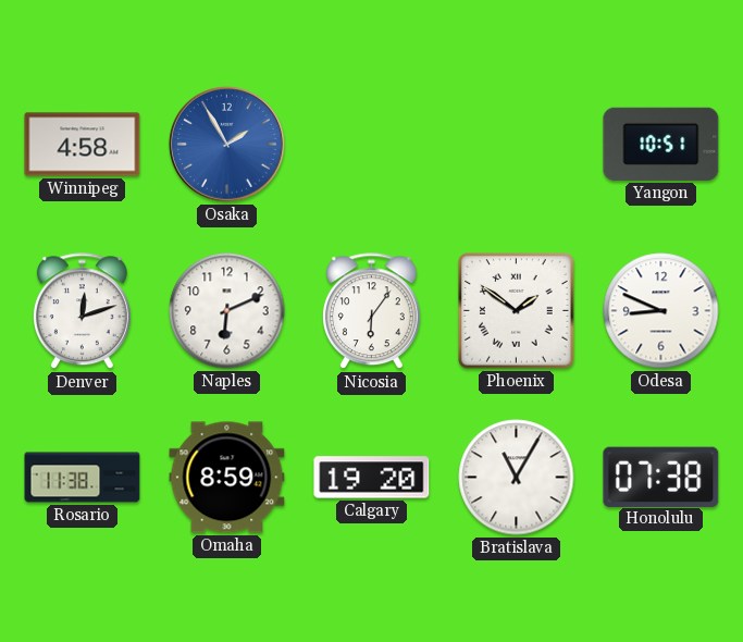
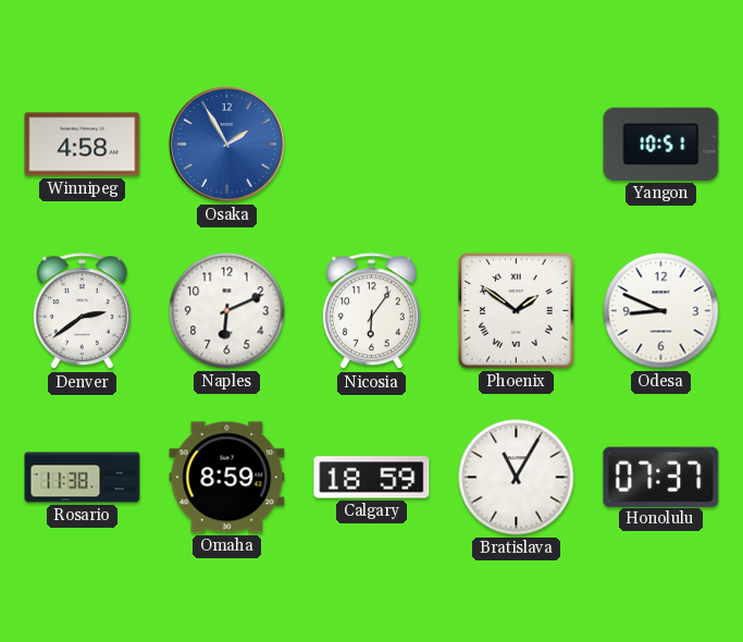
Denver: 12:12 -> 2:39
Calgary: 19:20 -> 18:59
Honolulu: 07:38 -> 07:37
